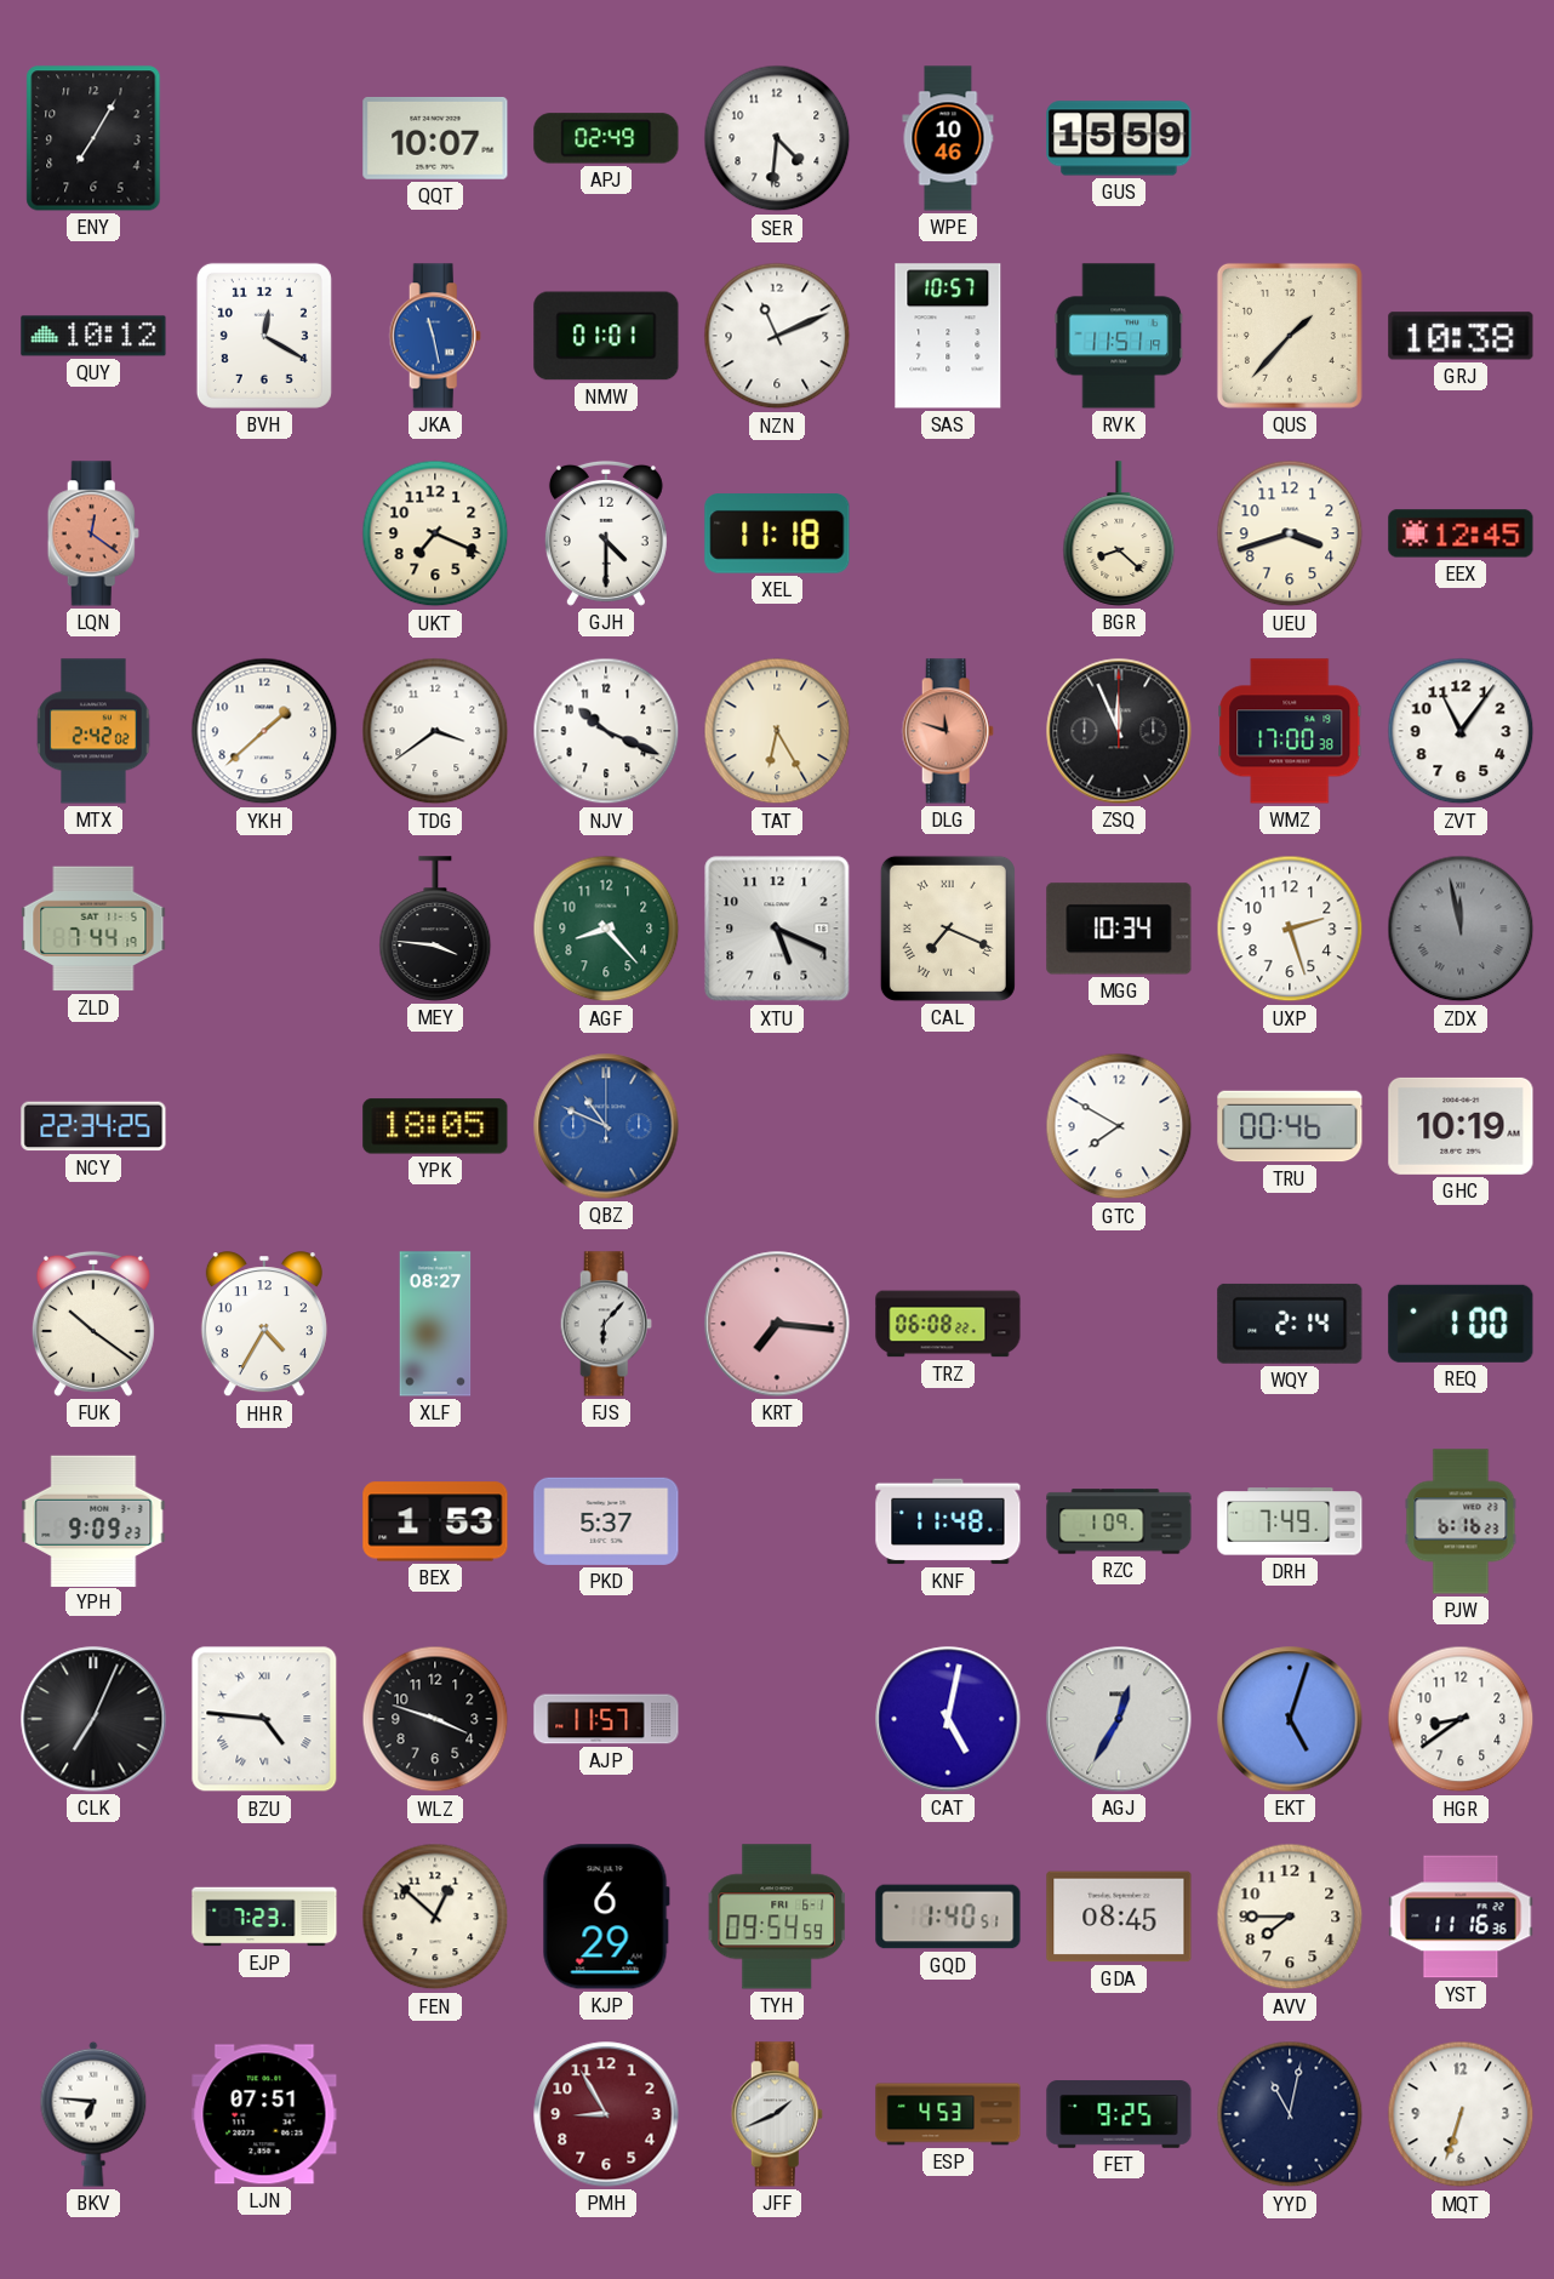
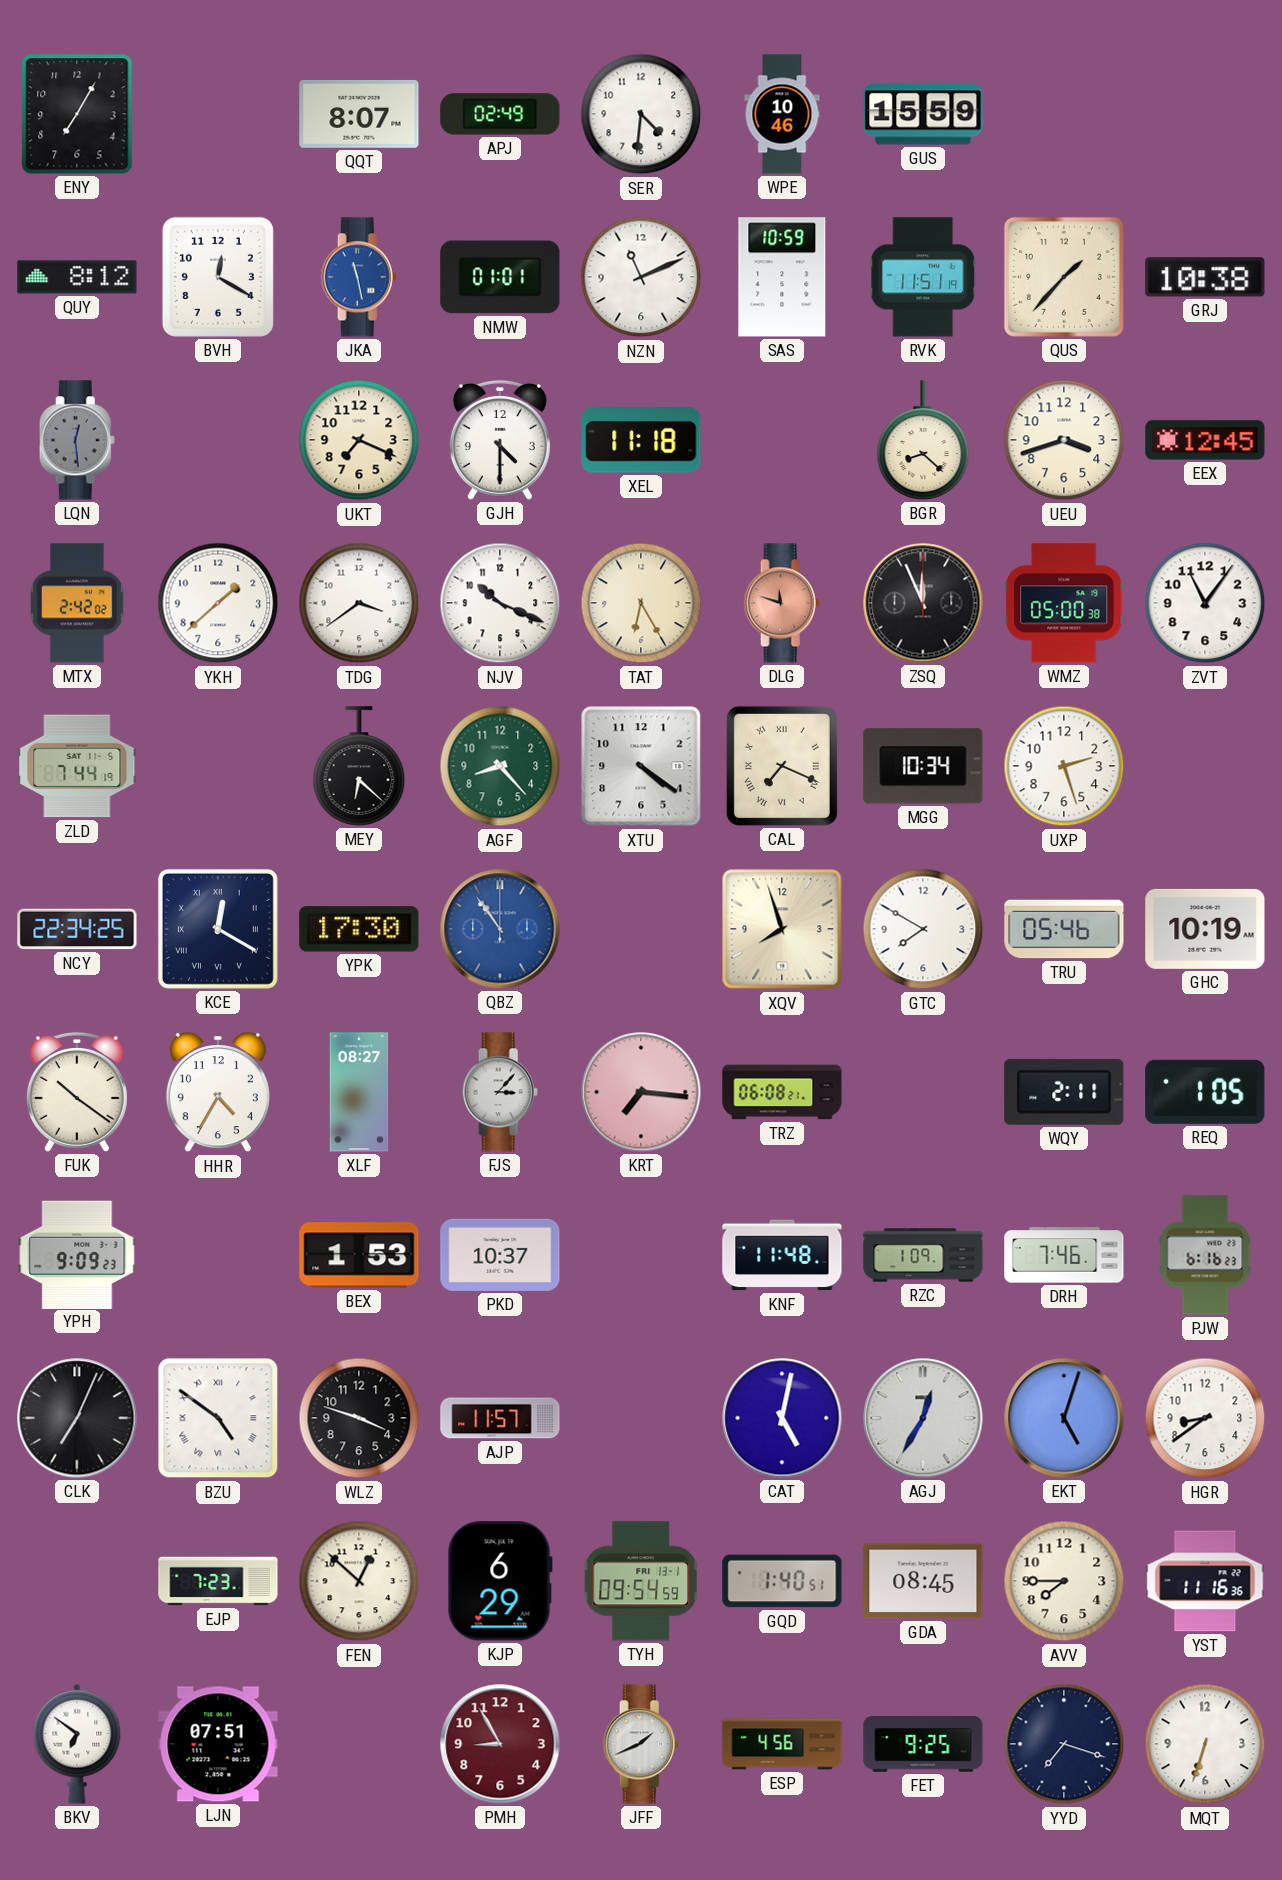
QQT: 10:07 -> 8:07
QUY: 10:12 -> 8:12
SAS: 10:57 -> 10:59
LQN: 12:21 -> 12:29
LQN dial: salmon -> grey
WMZ: 17:00 -> 05:00
MEY: 3:46 -> 6:22
XTU: 5:19 -> 4:21
ZDX: 11:58 -> none
KCE: none -> 12:20
YPK: 18:05 -> 17:30
QBZ: 10:49 -> 10:54
XQV: none -> 7:57
TRU: 00:46 -> 05:46
FJS: 6:07 -> 3:07
TRZ: 06:08:22 -> 06:08:21
WQY: 2:14 -> 2:11
REQ: 1:00 -> 1:05
PKD: 5:37 -> 10:37
DRH: 7:49 -> 7:46
BZU: 4:46 -> 4:51
TYH date: FRI 6-1 -> FRI 13-1
BKV: 6:46 -> 6:51
ESP: 4:53 -> 4:56
YYD: 11:02 -> 7:18
